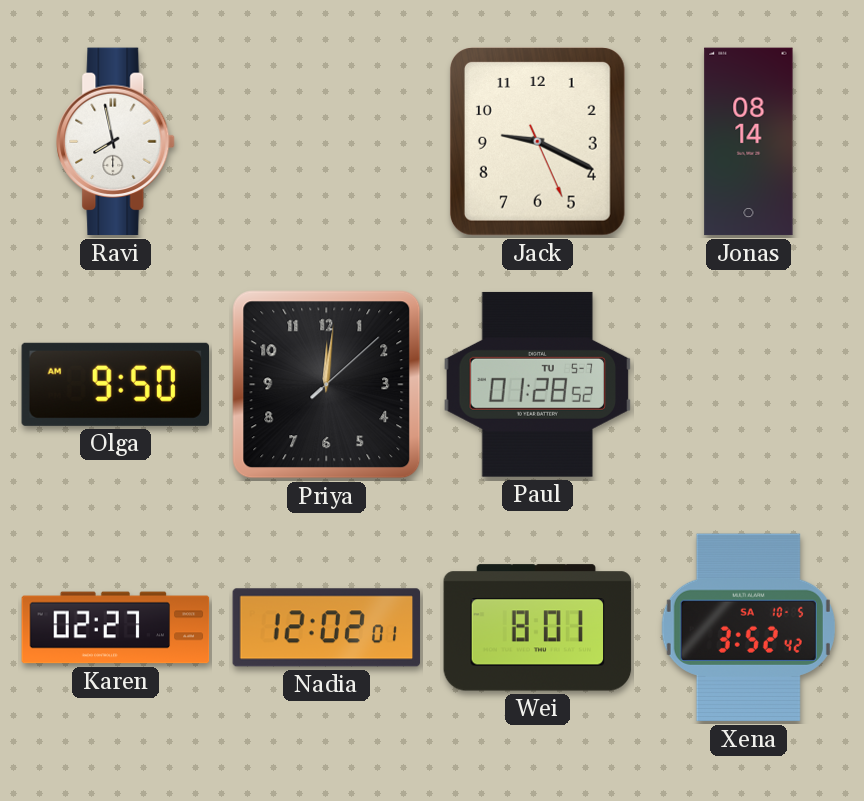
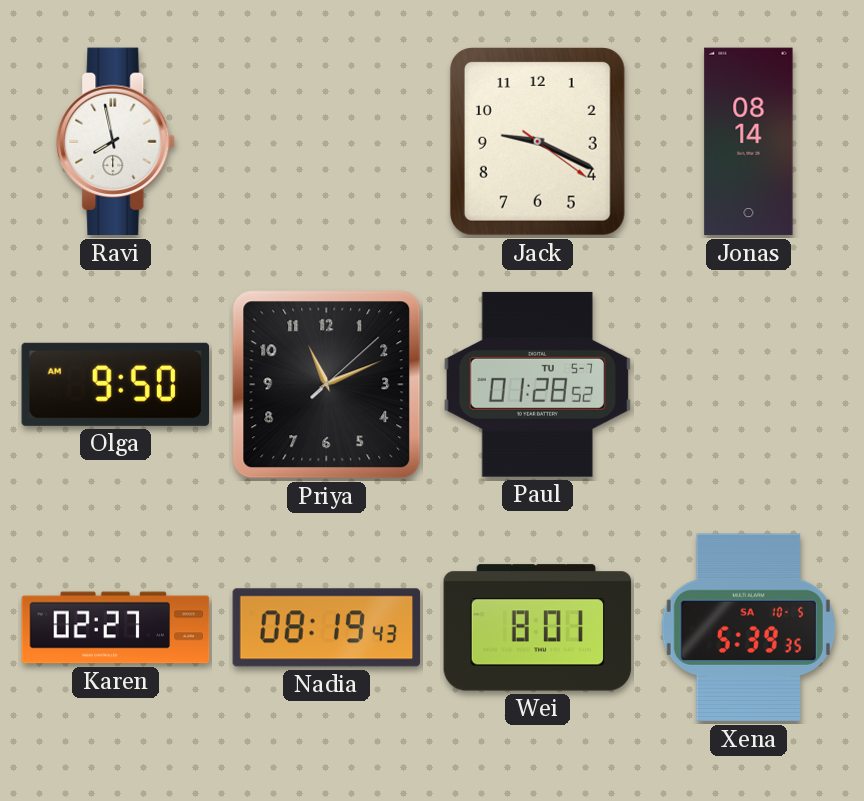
Jack: 9:19:26 -> 9:19:21
Priya: 12:01 -> 11:11
Nadia: 12:02 -> 08:19
Xena: 3:52 -> 5:39
